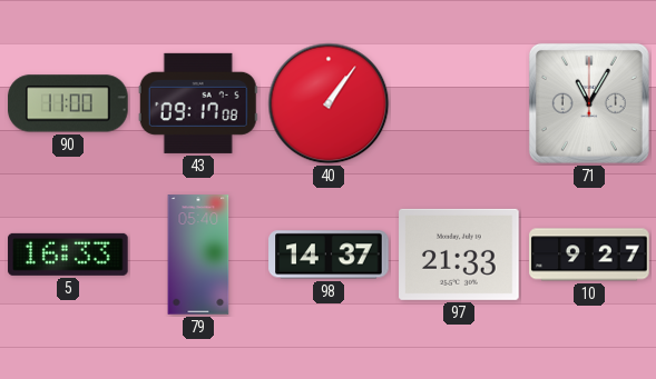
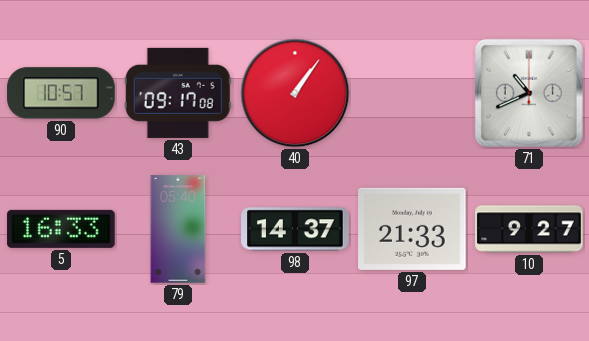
90: 11:00 -> 10:57
71: 11:05 -> 10:41
